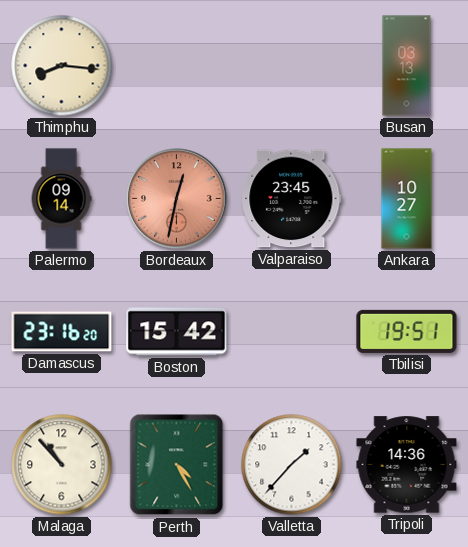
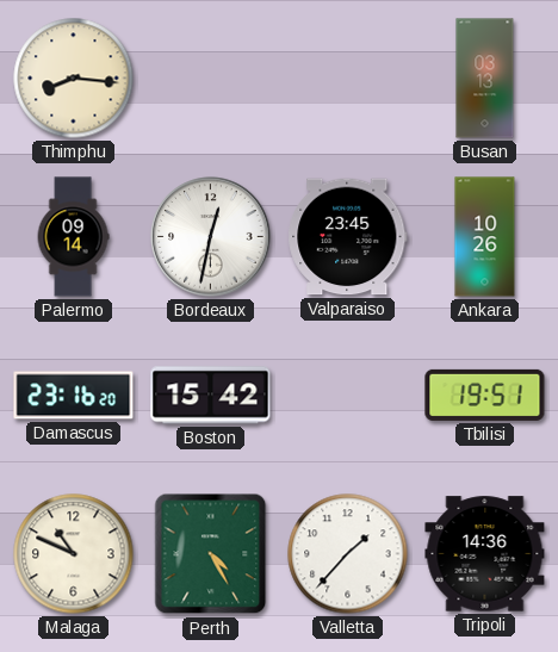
Bordeaux dial: salmon -> white
Ankara: 10:27 -> 10:26
Malaga: 10:53 -> 10:49
